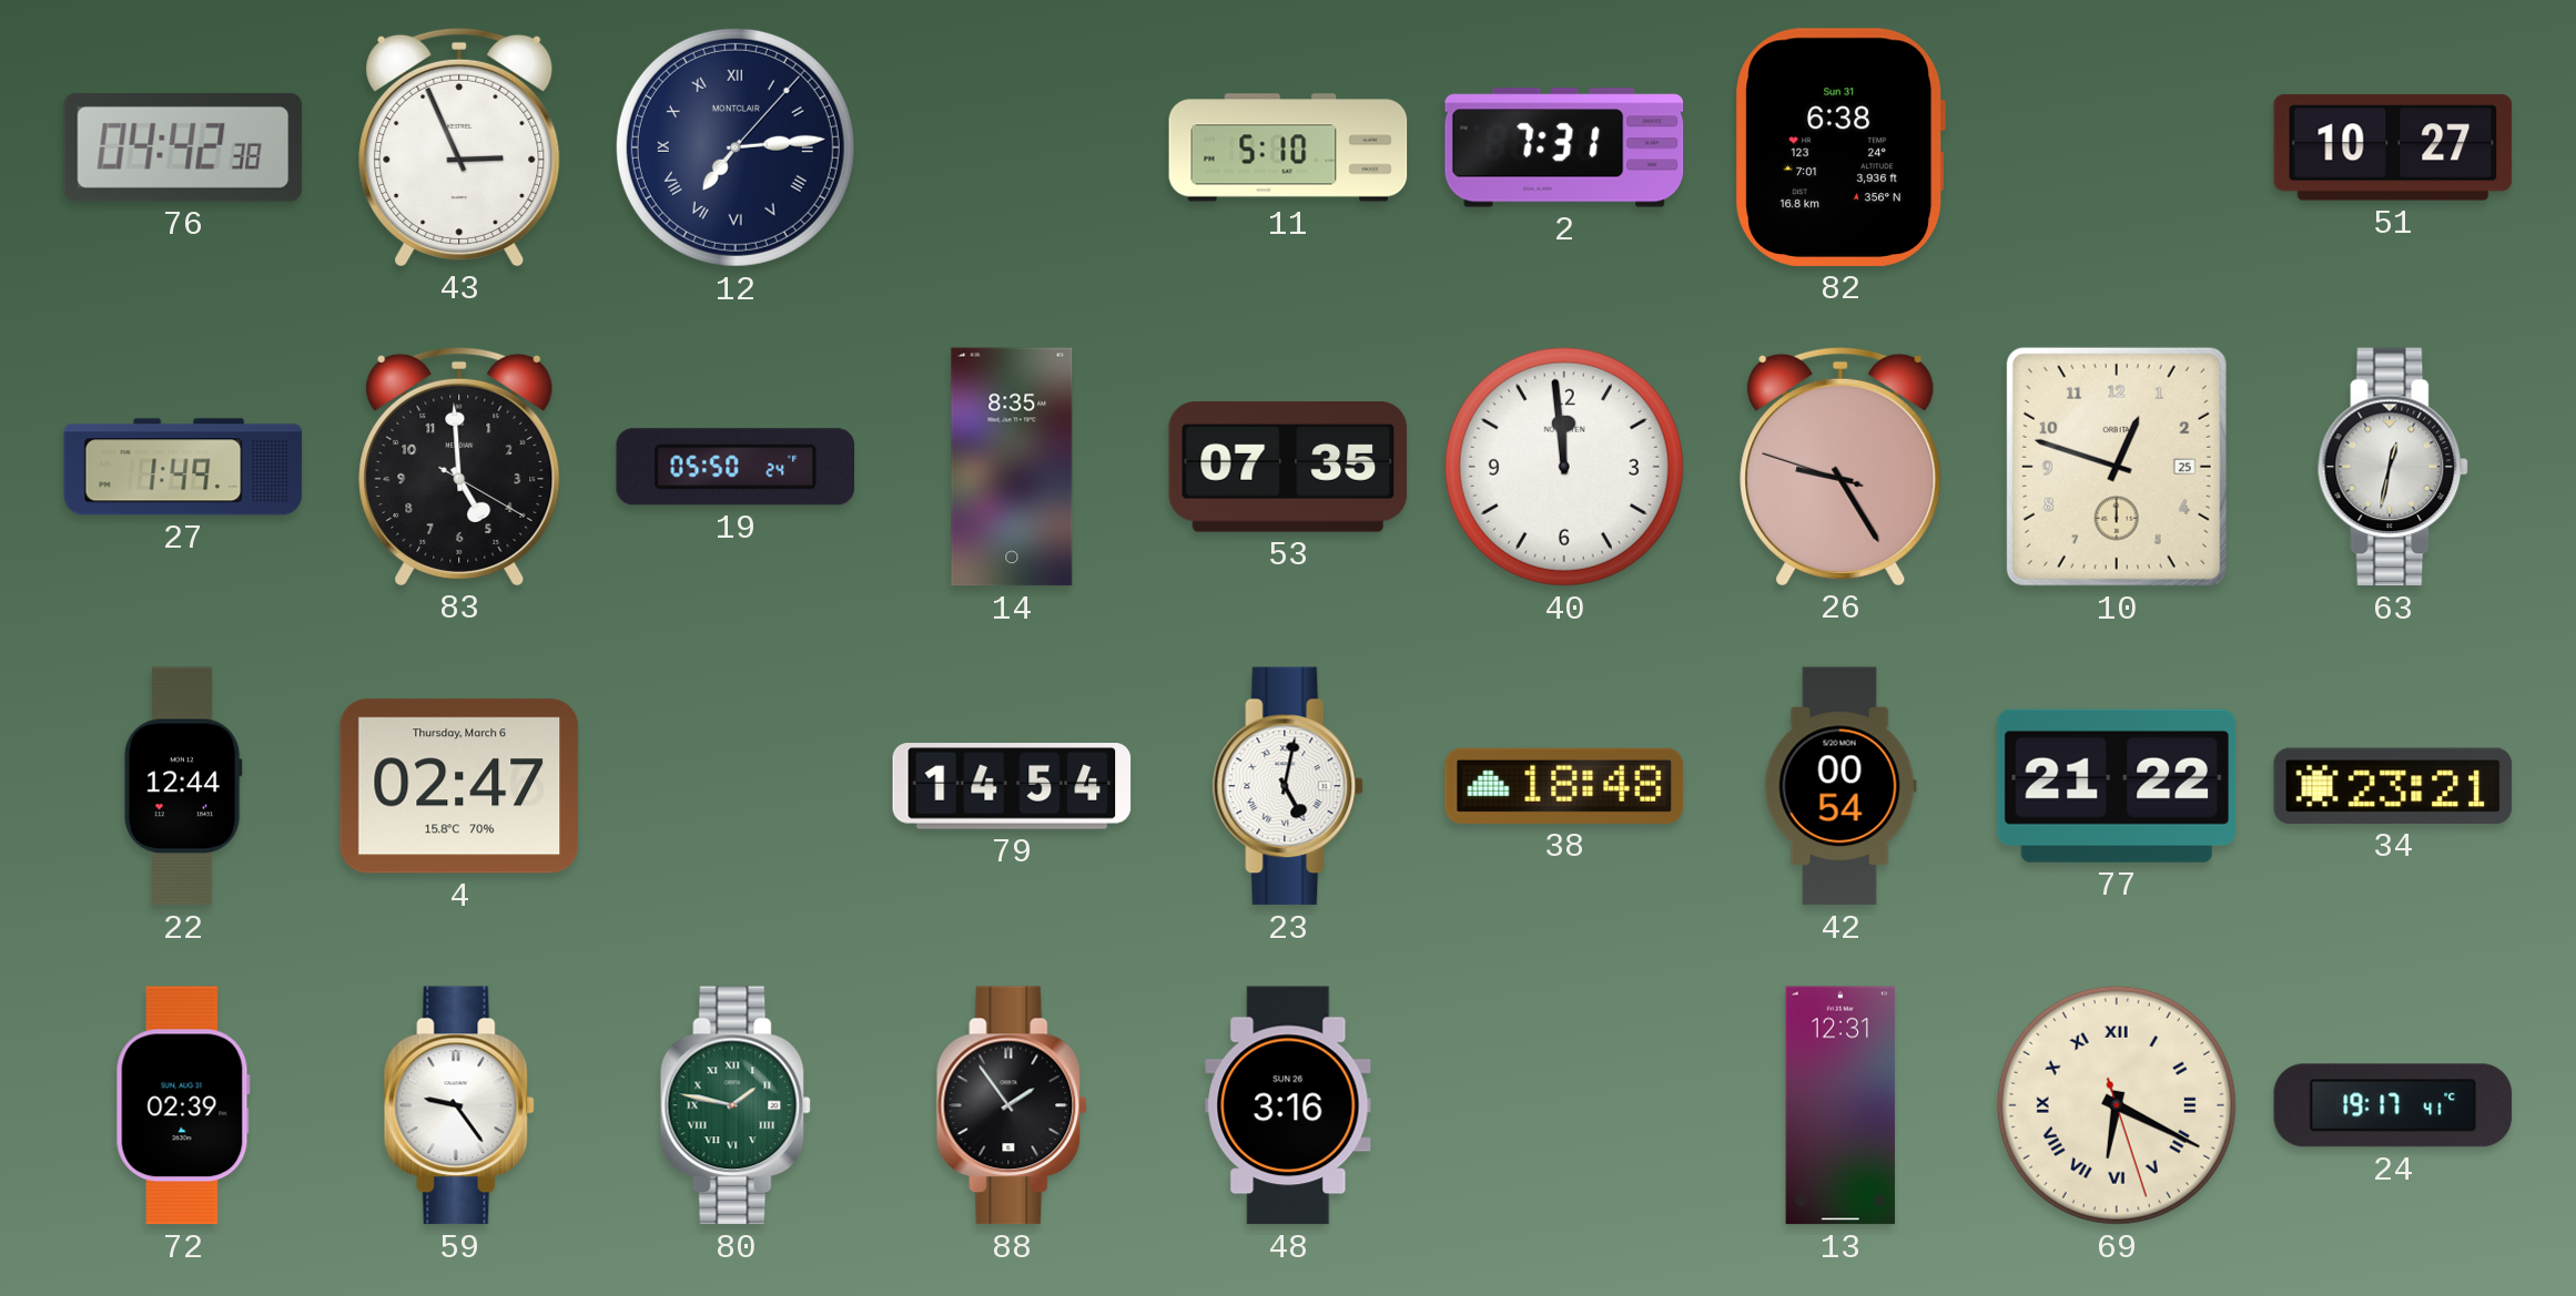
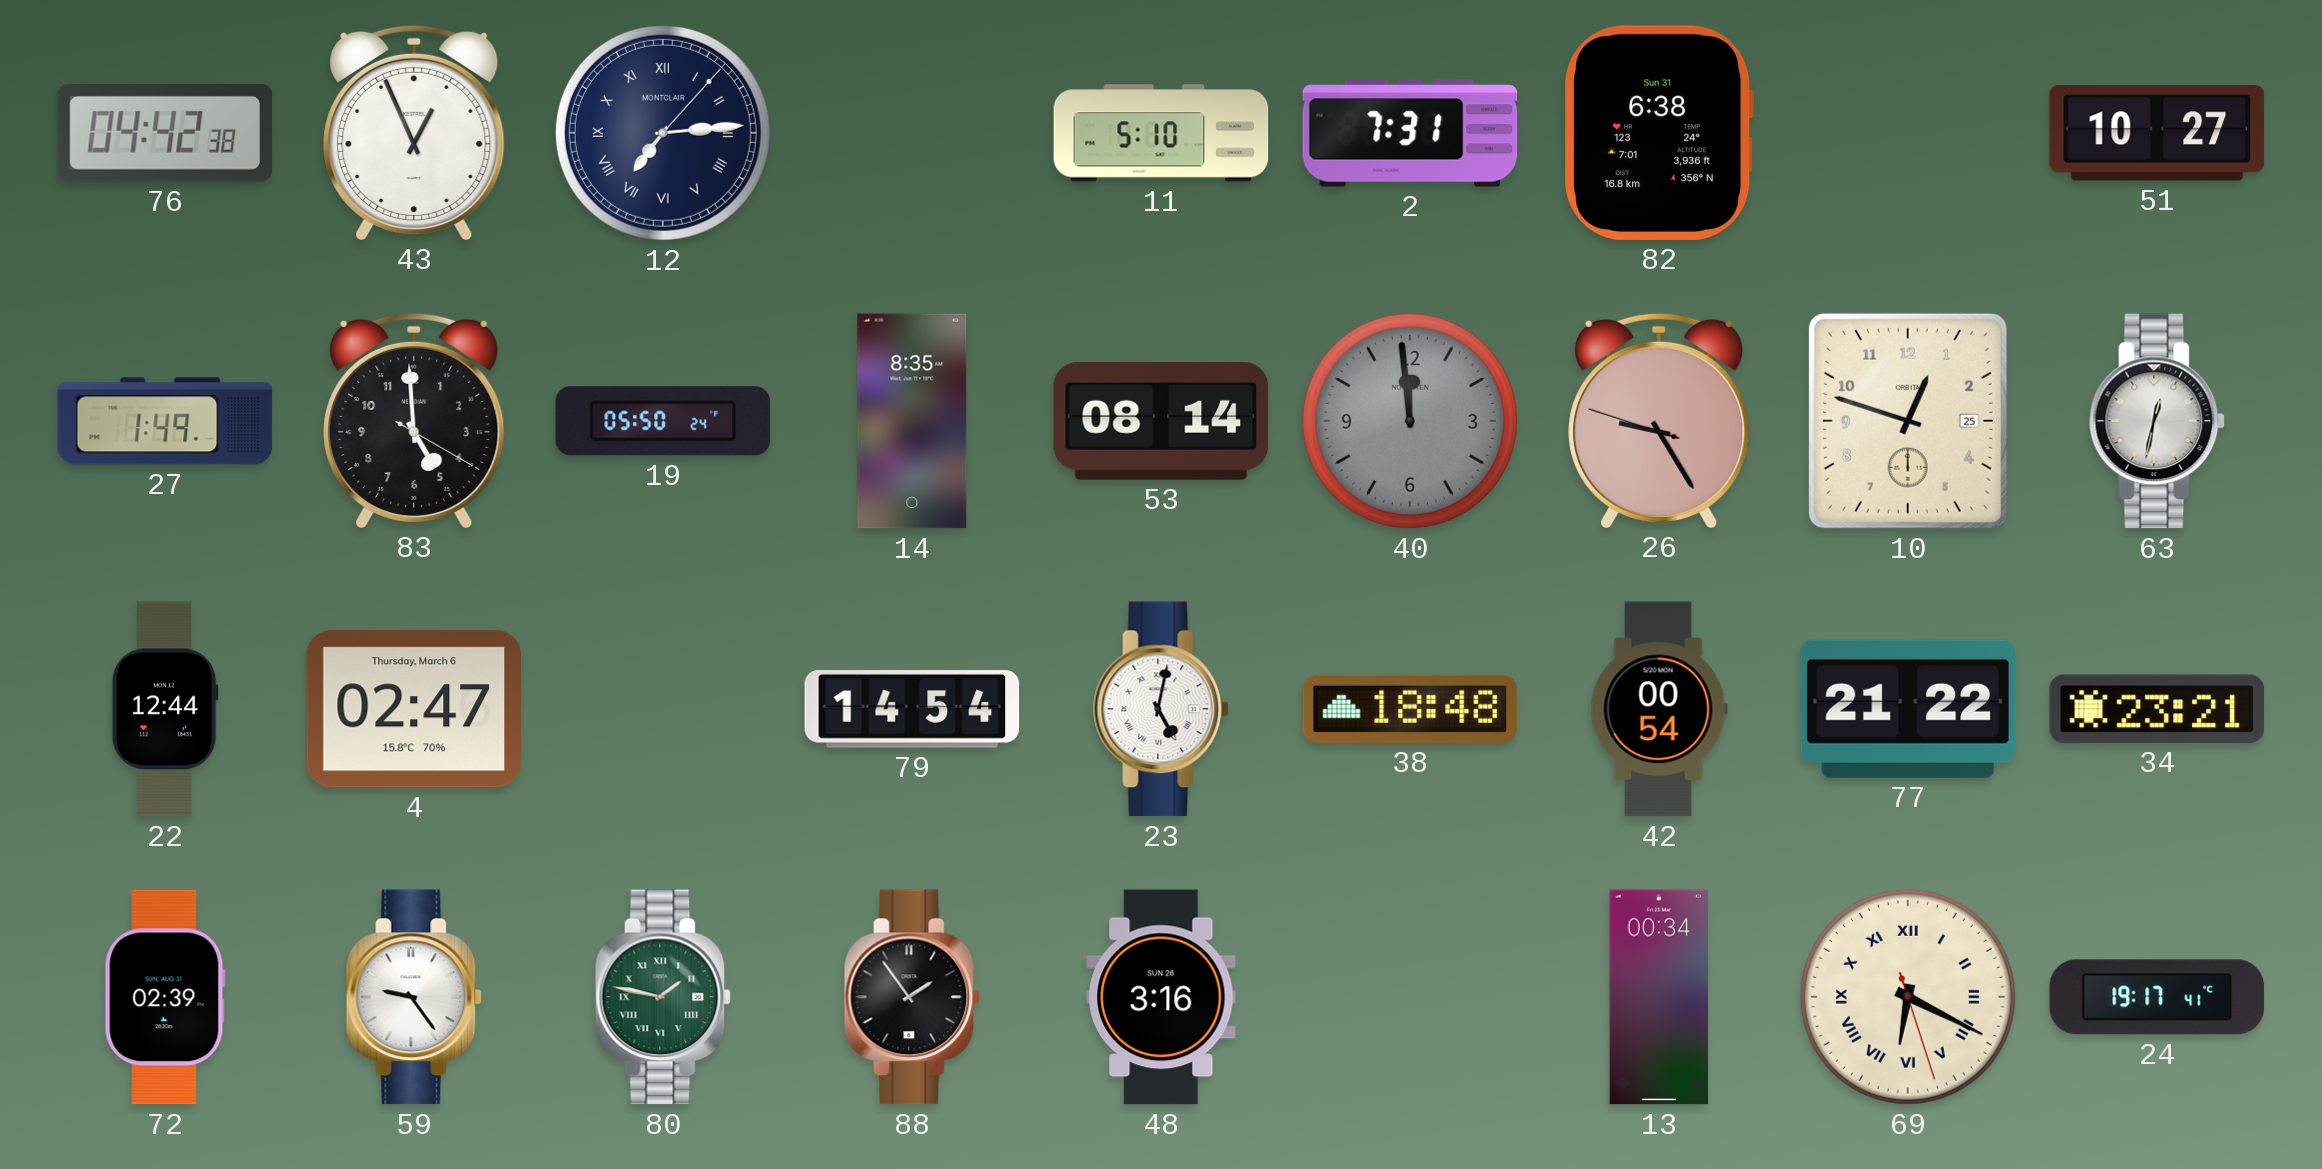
43: 2:56 -> 12:56
53: 07:35 -> 08:14
40 dial: white -> grey
13: 12:31 -> 00:34
